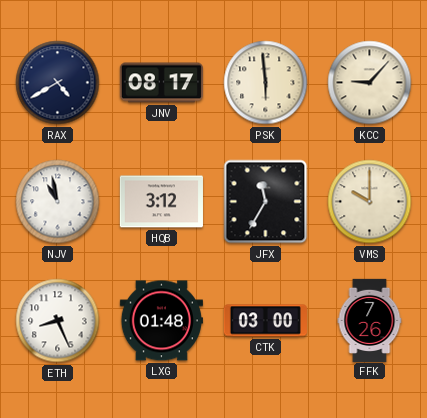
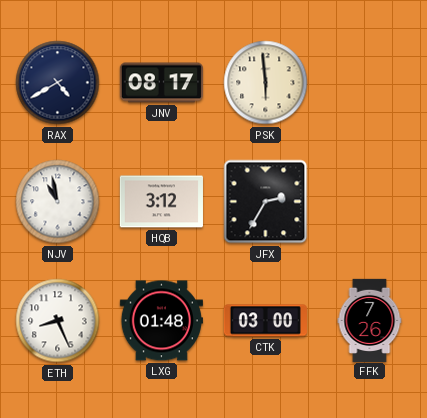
KCC: 9:07 -> none
JFX: 11:35 -> 2:35
VMS: 10:00 -> none
